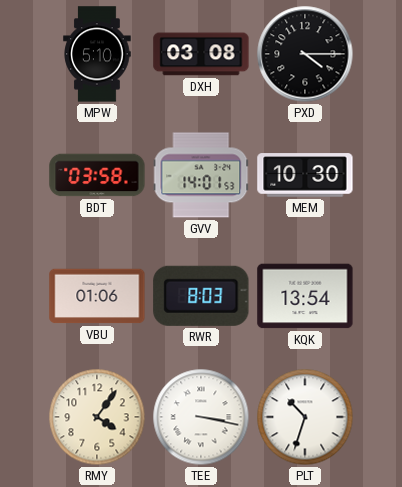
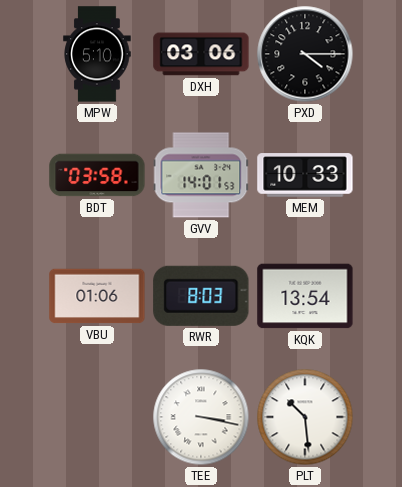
DXH: 03:08 -> 03:06
MEM: 10:30 -> 10:33
RMY: 4:06 -> none
PLT: 10:33 -> 10:29
